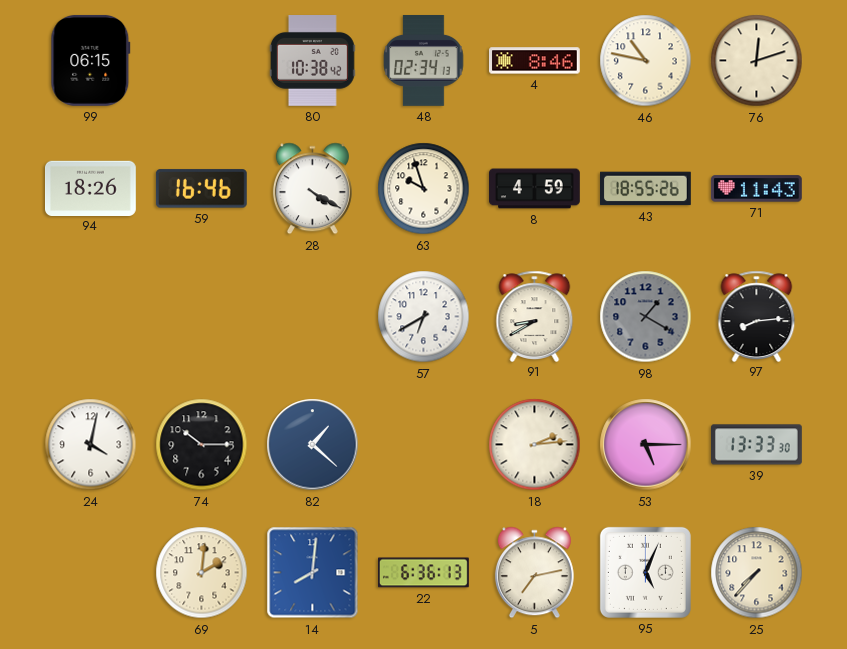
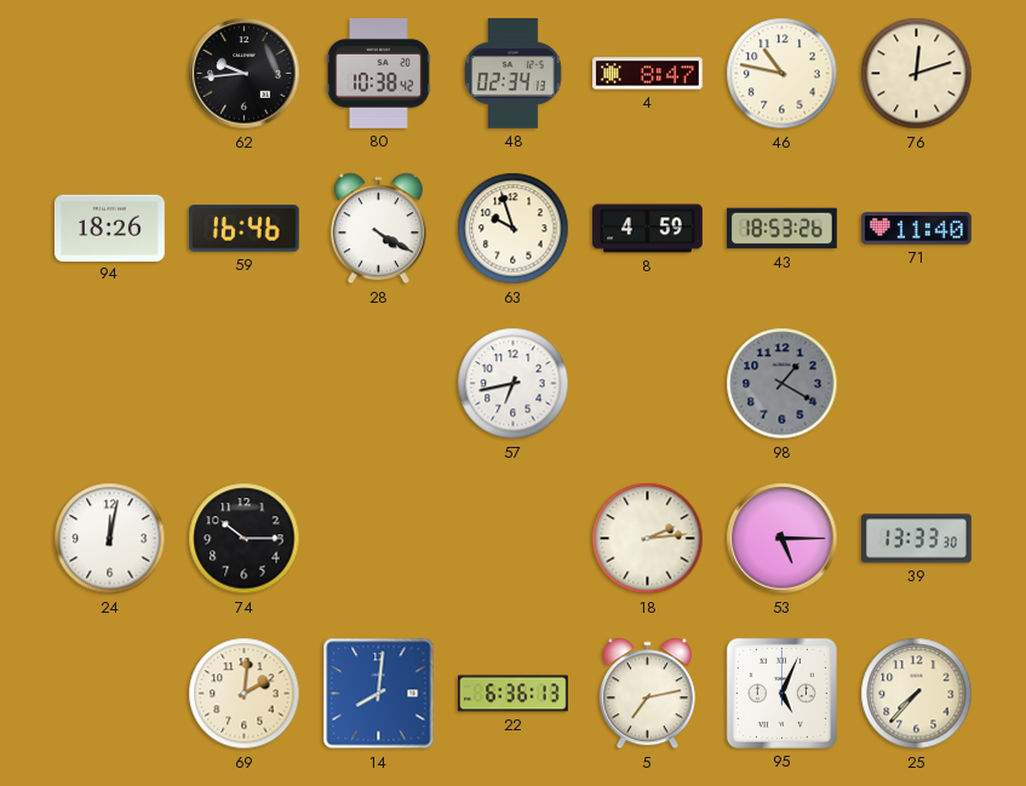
99: 06:15 -> none
62: none -> 9:44
4: 8:46 -> 8:47
43: 18:55 -> 18:53
71: 11:43 -> 11:40
57: 6:40 -> 6:43
91: 8:40 -> none
97: 8:14 -> none
24: 4:02 -> 12:02
82: 1:22 -> none
